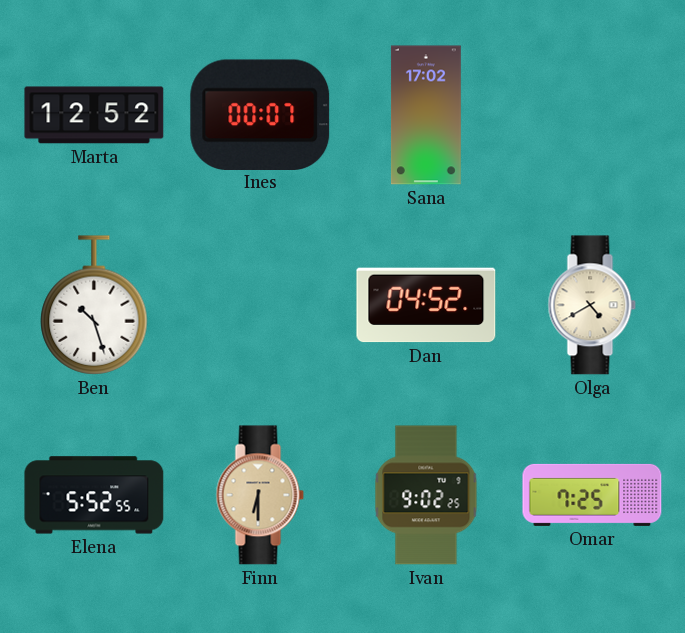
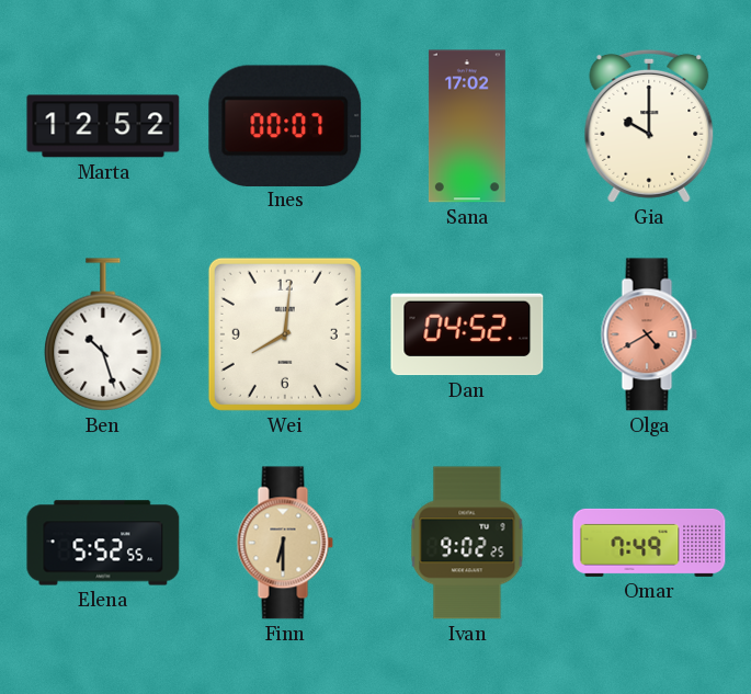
Gia: none -> 10:00
Wei: none -> 8:01
Olga dial: cream -> salmon
Omar: 7:25 -> 7:49
